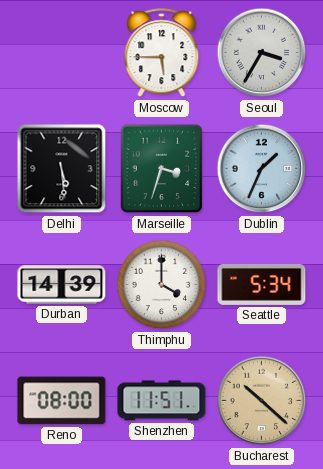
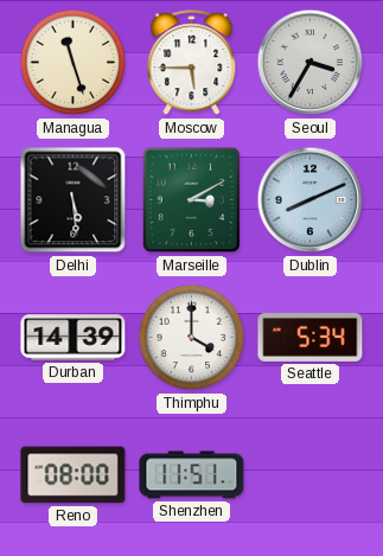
Managua: none -> 11:27
Marseille: 3:33 -> 3:10
Dublin: 1:34 -> 8:11
Bucharest: 10:22 -> none
